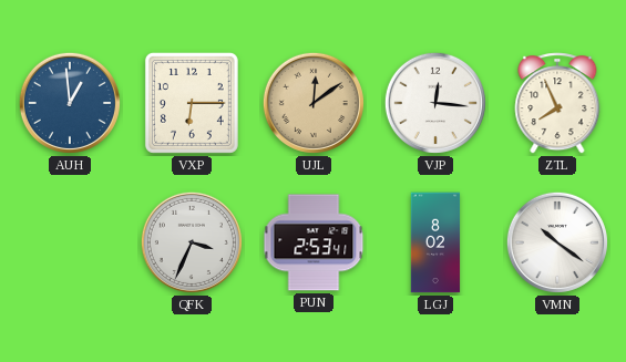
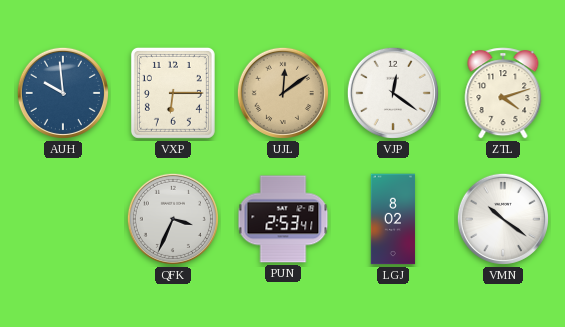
AUH: 12:59 -> 9:59
VJP: 12:16 -> 12:21
ZTL: 7:56 -> 4:12
